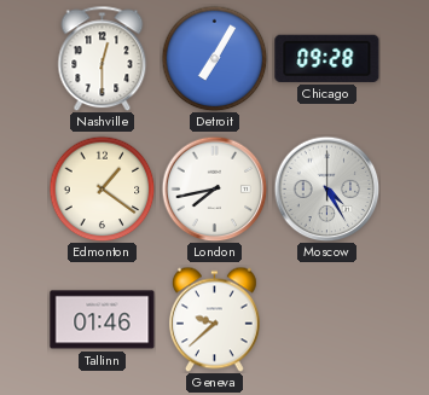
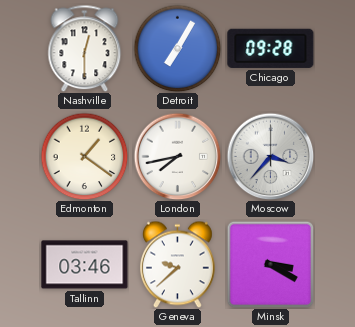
Moscow: 4:25 -> 3:37
Tallinn: 01:46 -> 03:46
Minsk: none -> 3:20
